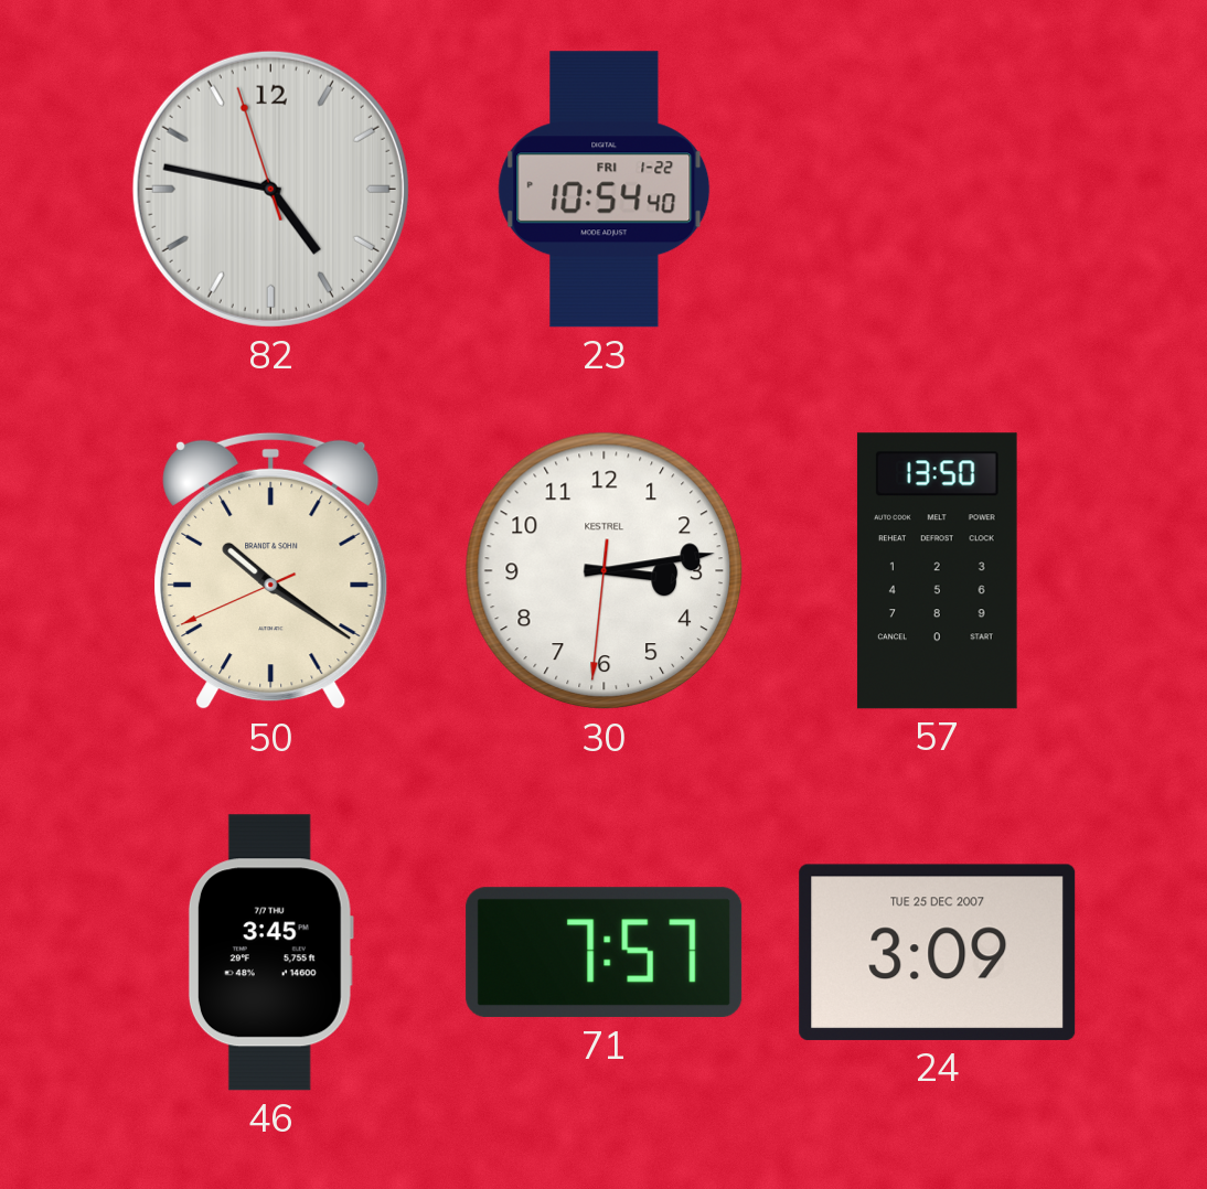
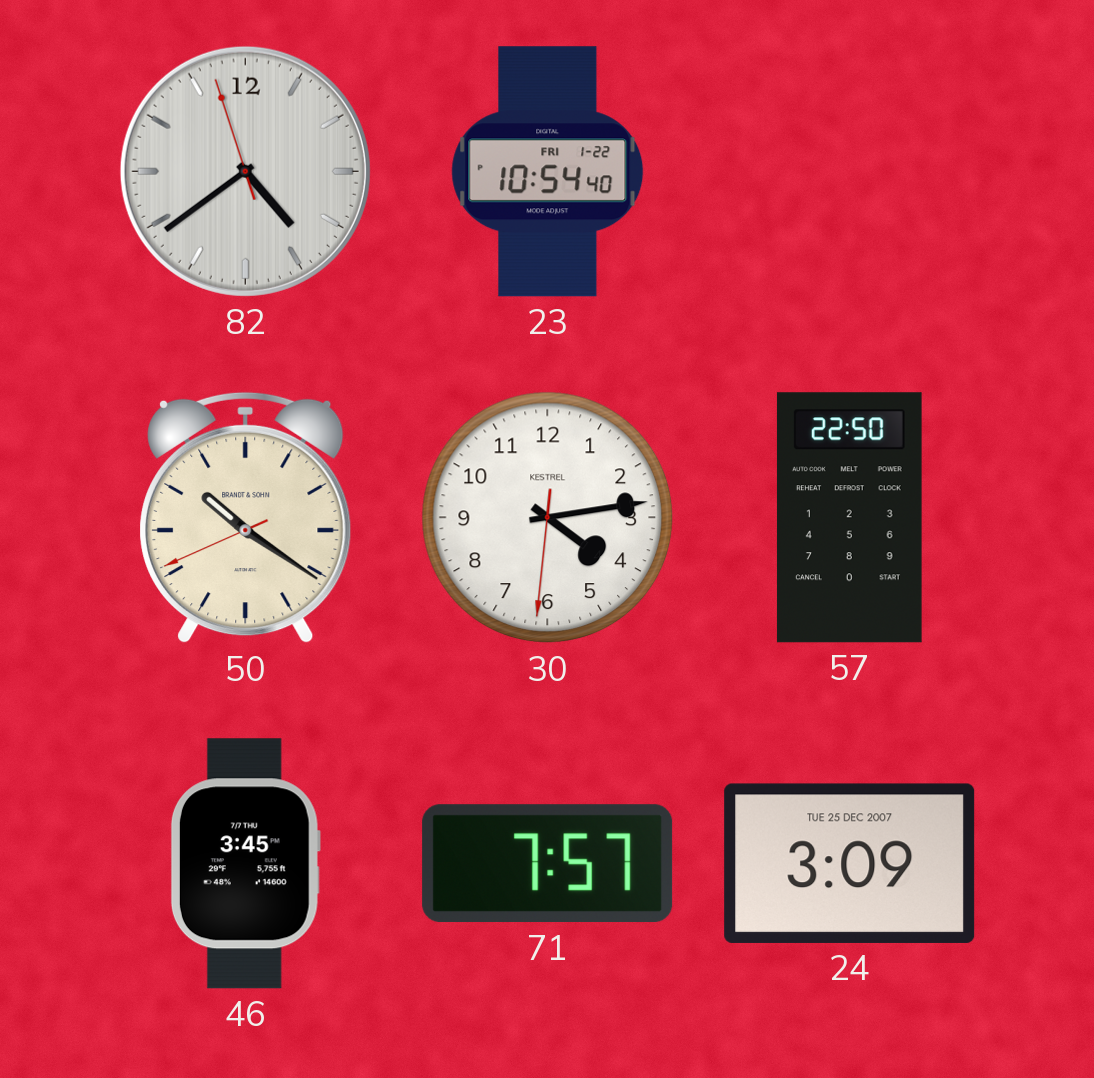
82: 4:46 -> 4:38
30: 3:13 -> 4:13
57: 13:50 -> 22:50
